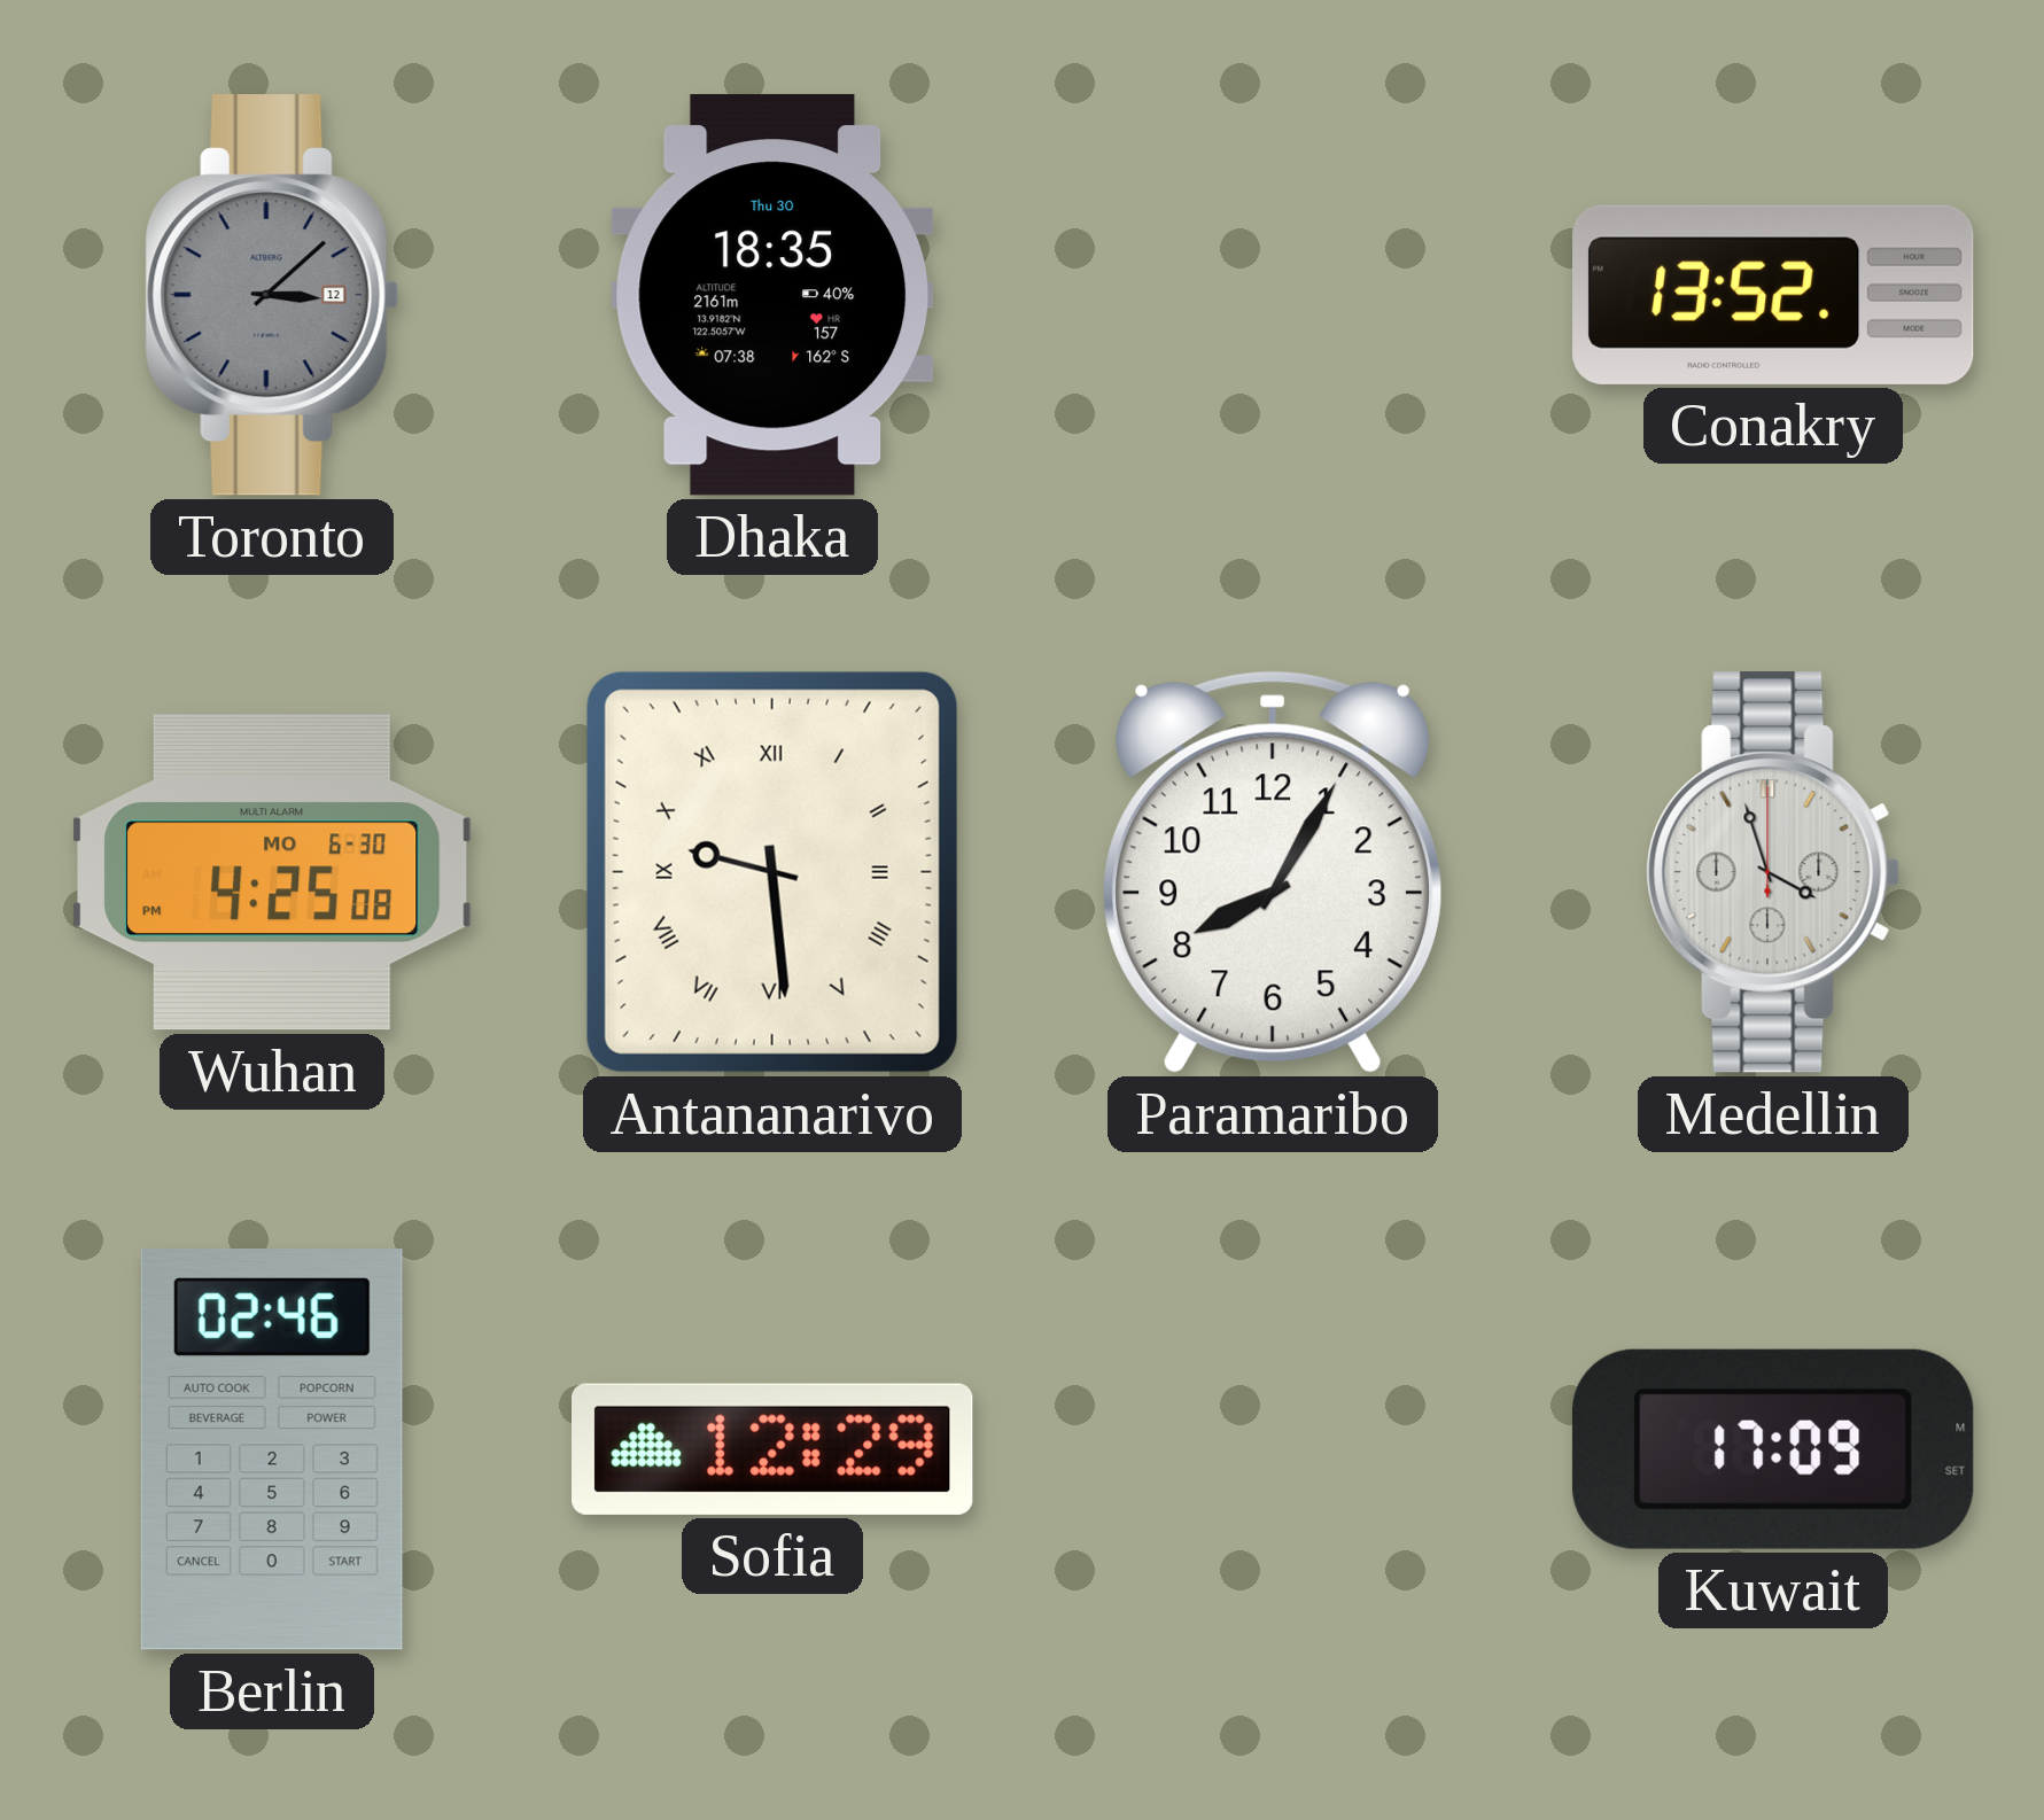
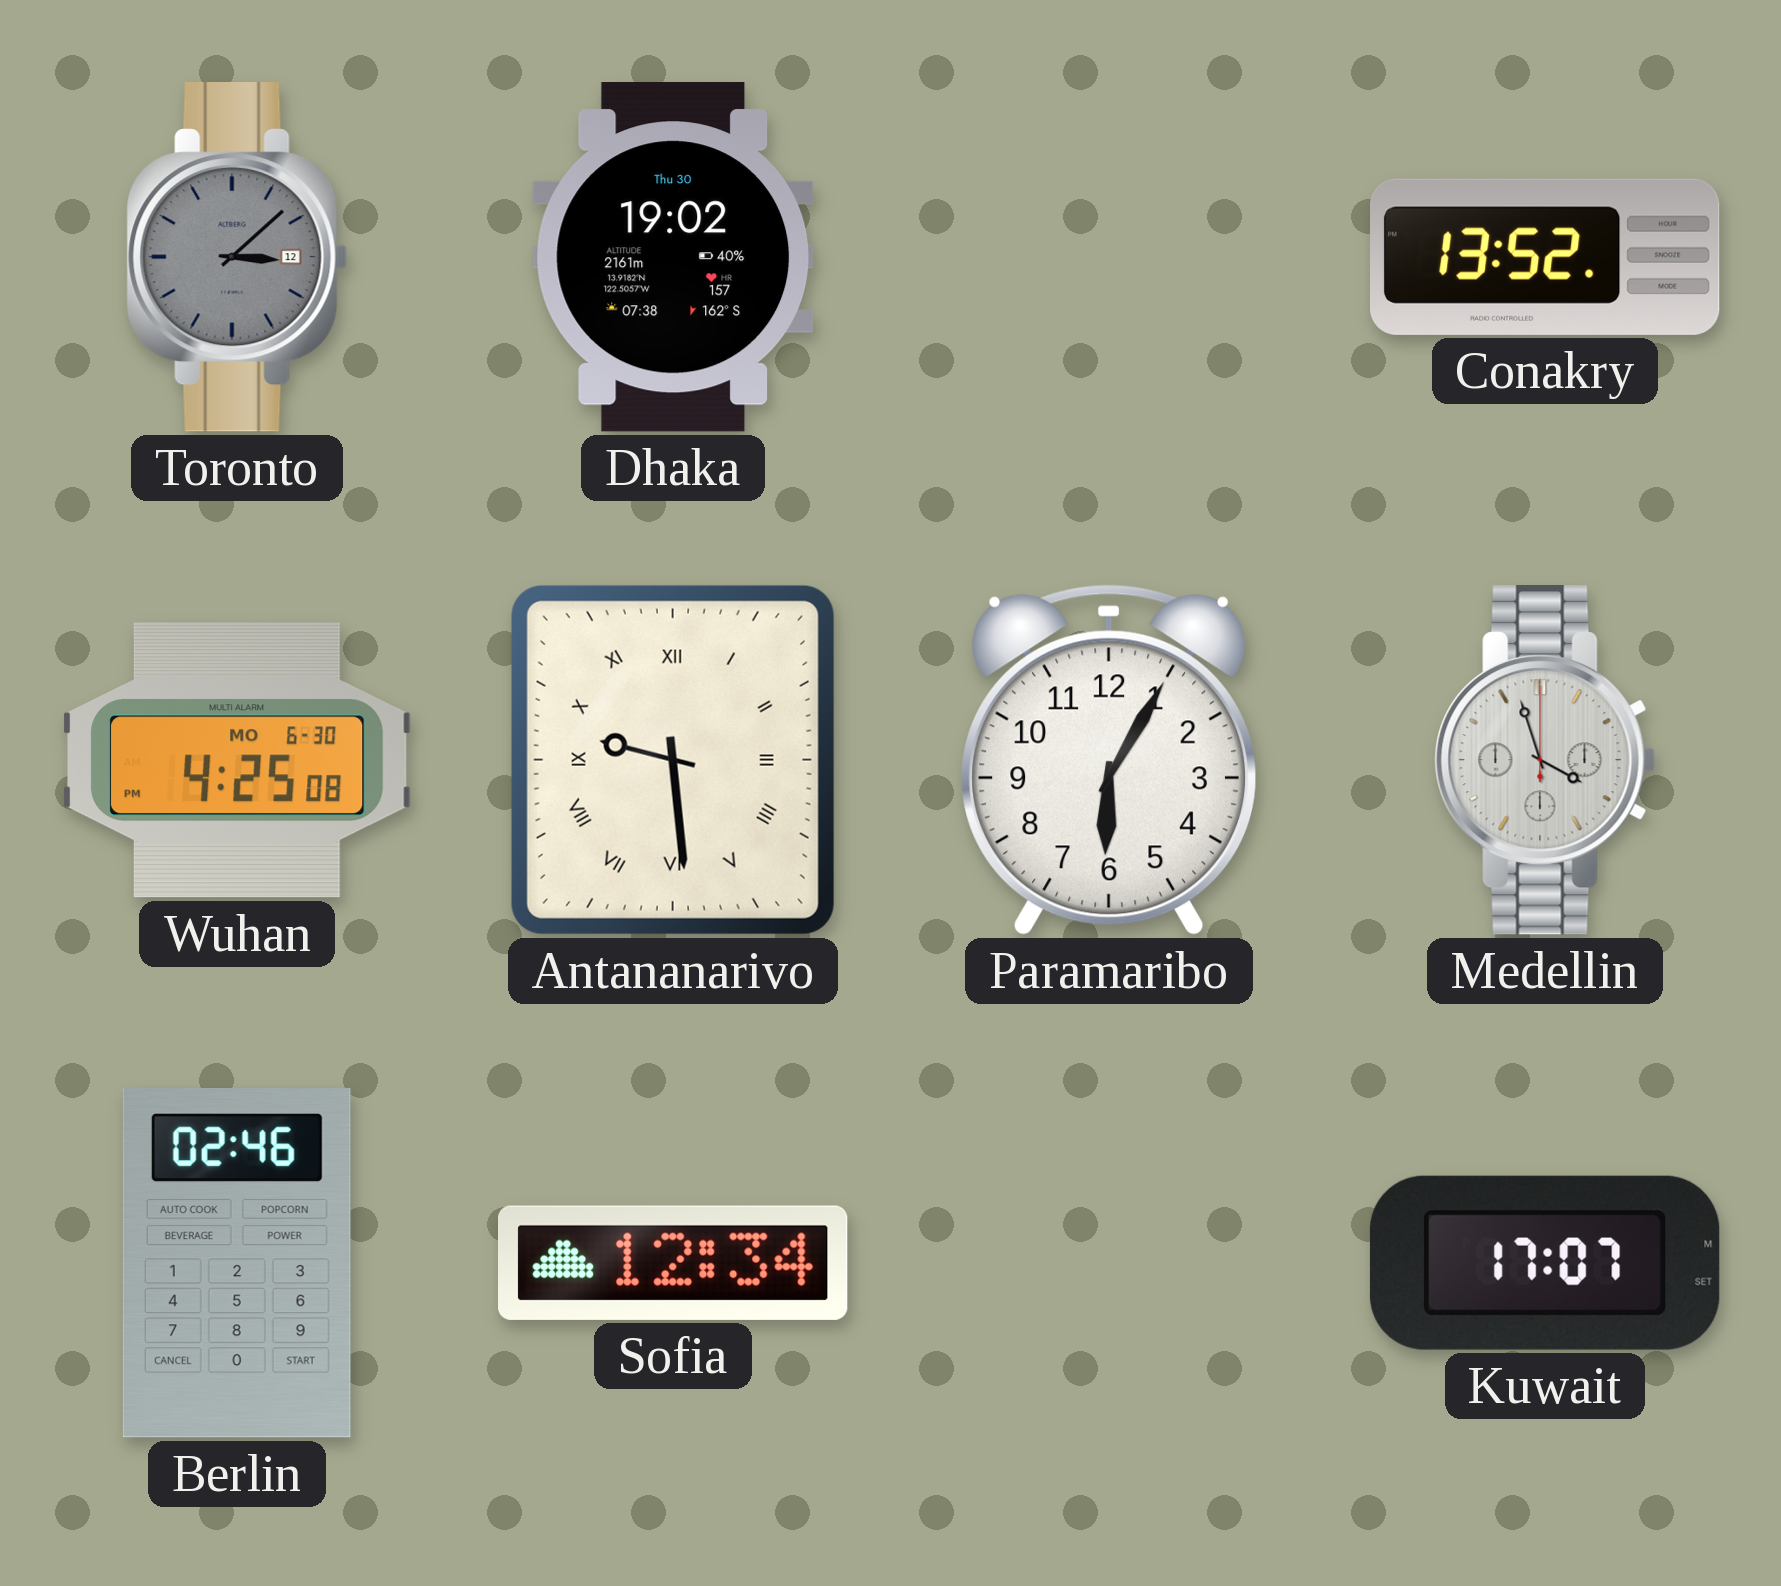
Dhaka: 18:35 -> 19:02
Paramaribo: 8:05 -> 6:05
Sofia: 12:29 -> 12:34
Kuwait: 17:09 -> 17:07
